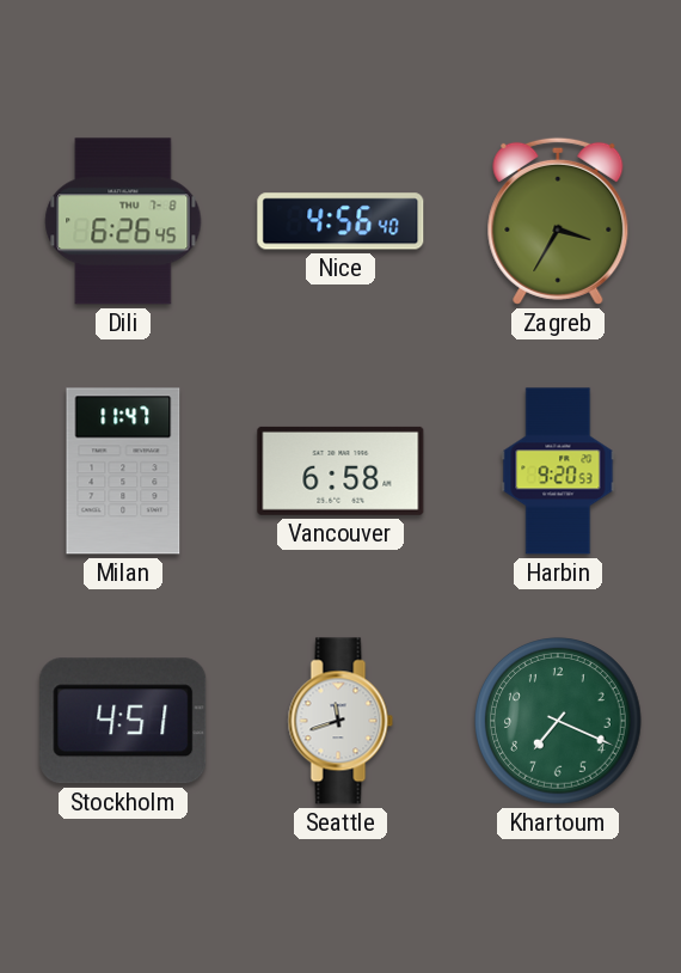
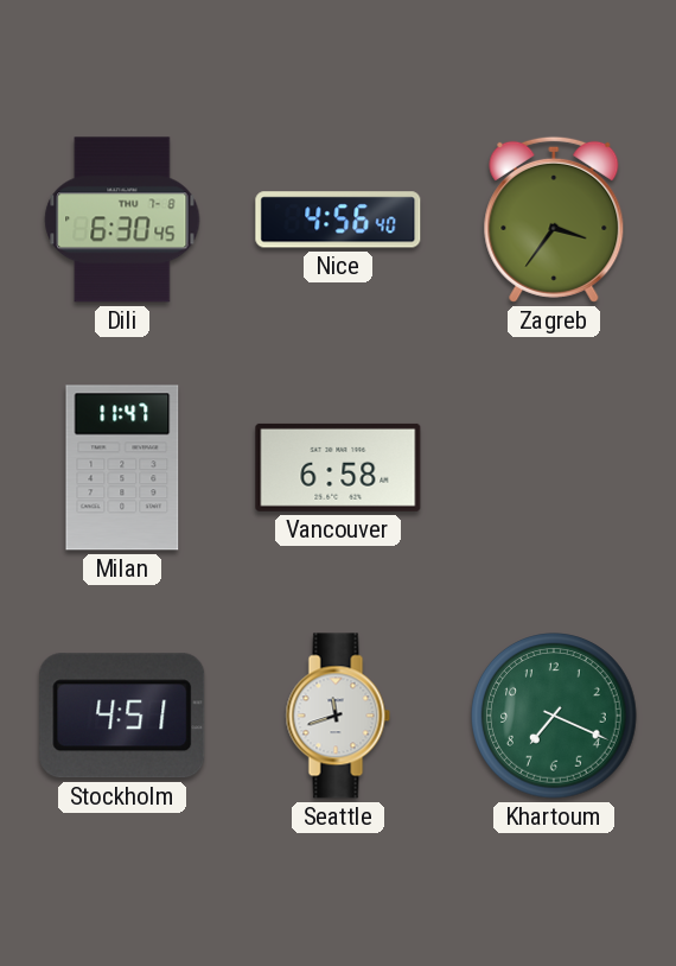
Dili: 6:26 -> 6:30
Zagreb: 3:35 -> 3:36
Harbin: 9:20 -> none
